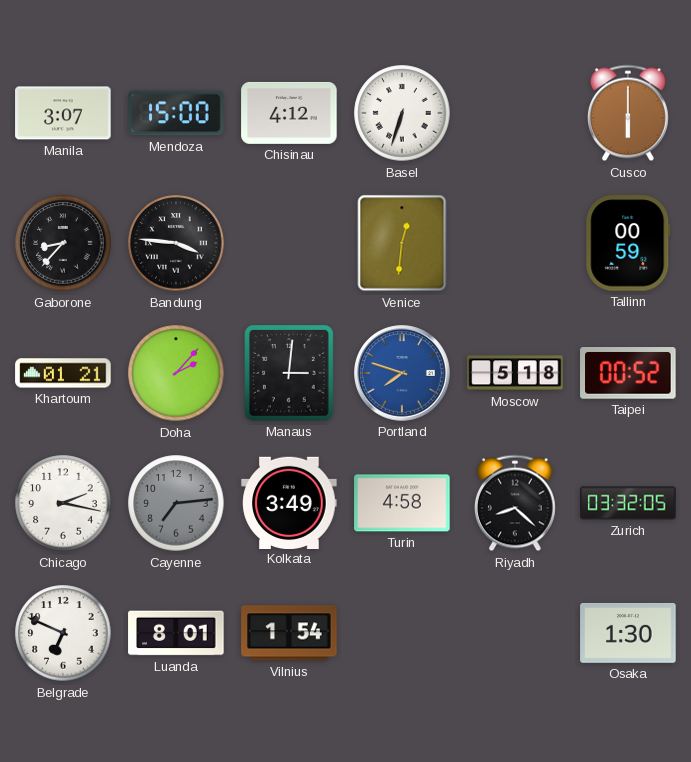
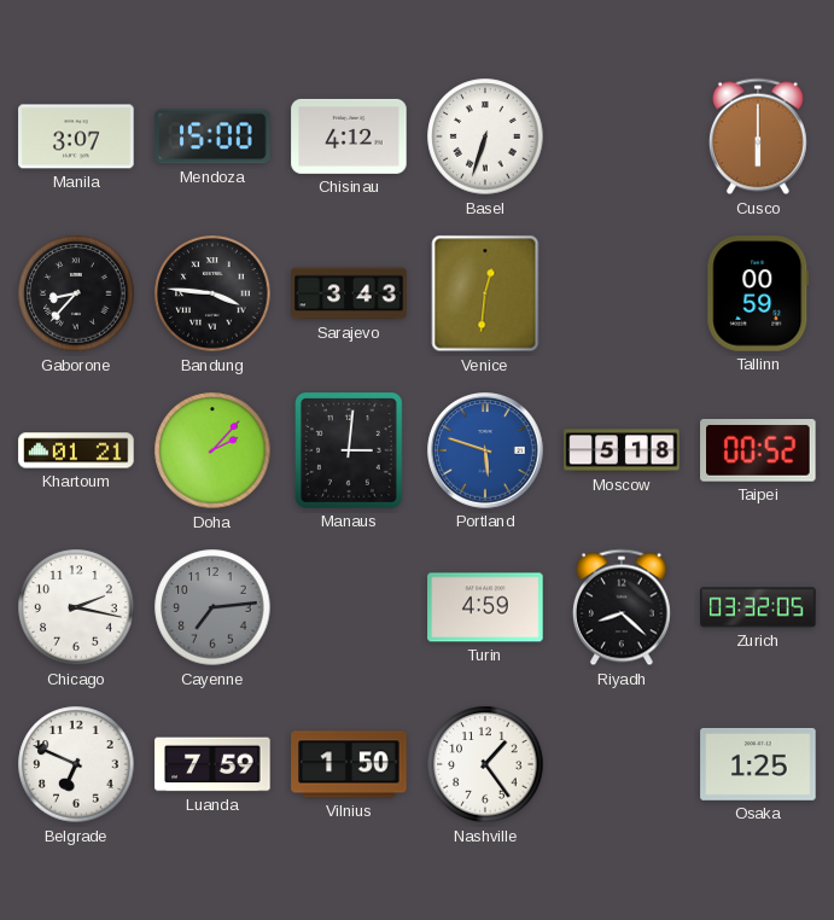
Sarajevo: none -> 3:43
Portland: 7:48 -> 5:48
Kolkata: 3:49 -> none
Turin: 4:58 -> 4:59
Luanda: 8:01 -> 7:59
Vilnius: 1:54 -> 1:50
Nashville: none -> 1:24
Osaka: 1:30 -> 1:25
